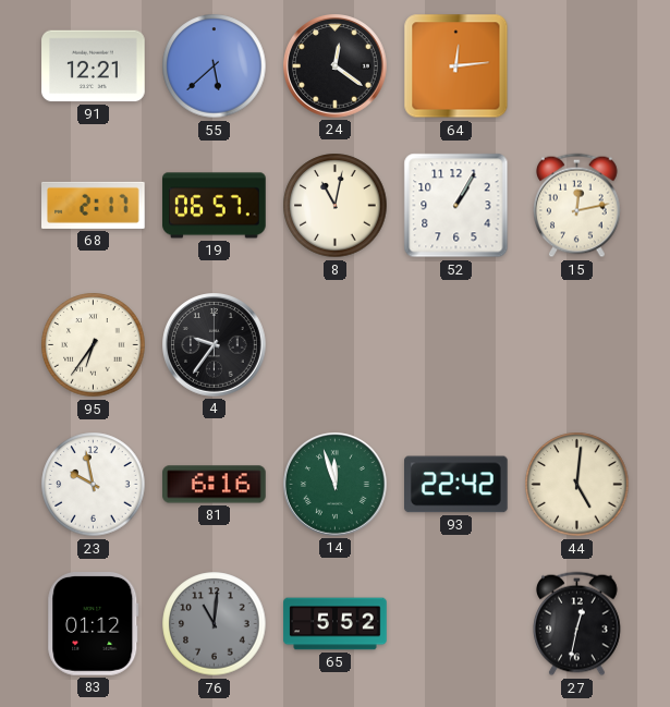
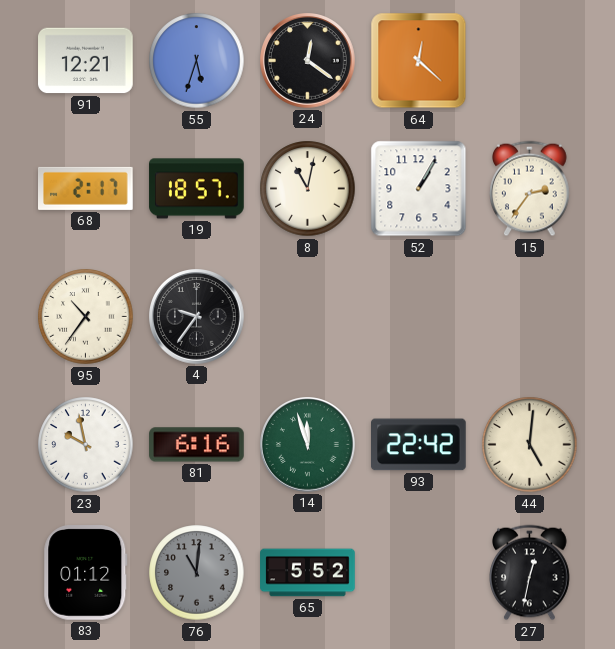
55: 5:38 -> 5:33
64: 12:14 -> 12:22
19: 06:57 -> 18:57
15: 12:13 -> 2:36
95: 6:36 -> 10:36
